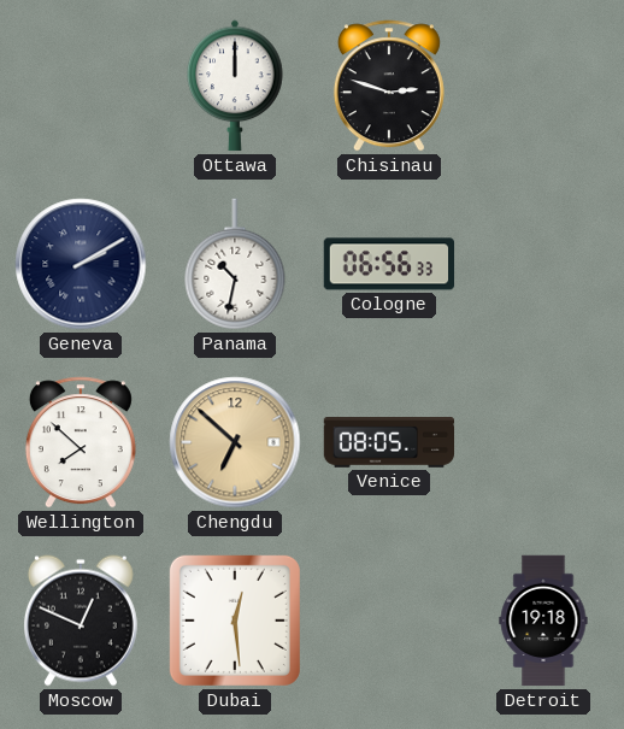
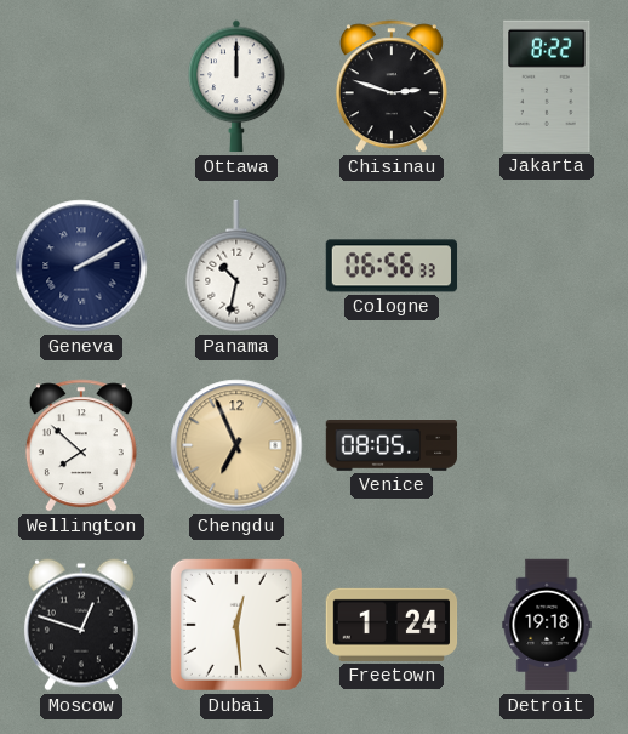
Jakarta: none -> 8:22
Chengdu: 6:52 -> 6:56
Moscow: 12:49 -> 12:48
Freetown: none -> 1:24
